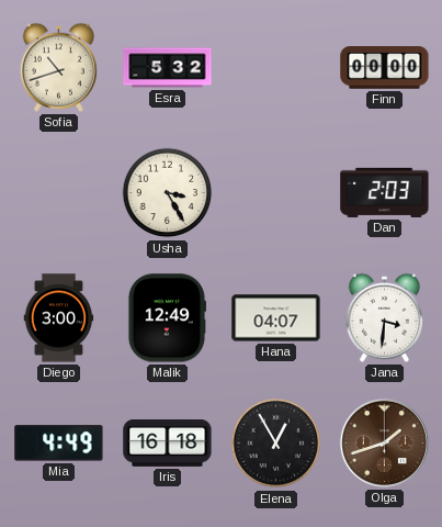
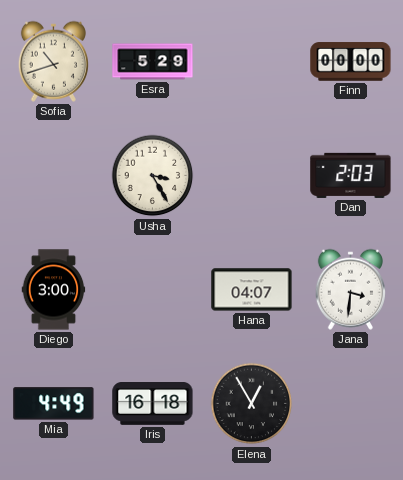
Esra: 5:32 -> 5:29
Malik: 12:49 -> none
Olga: 1:42 -> none
